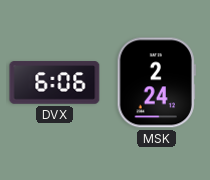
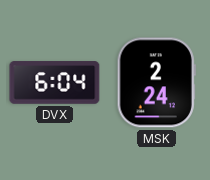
DVX: 6:06 -> 6:04
